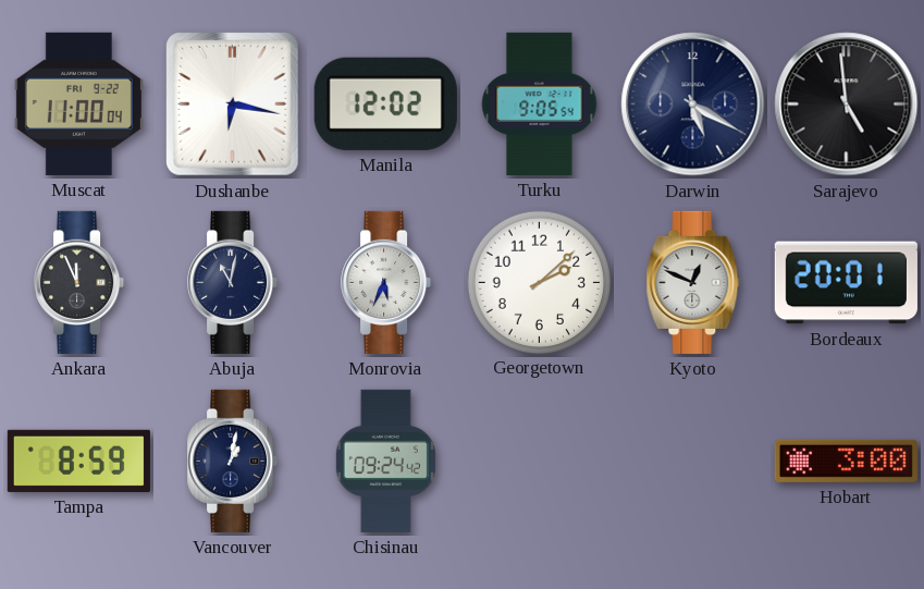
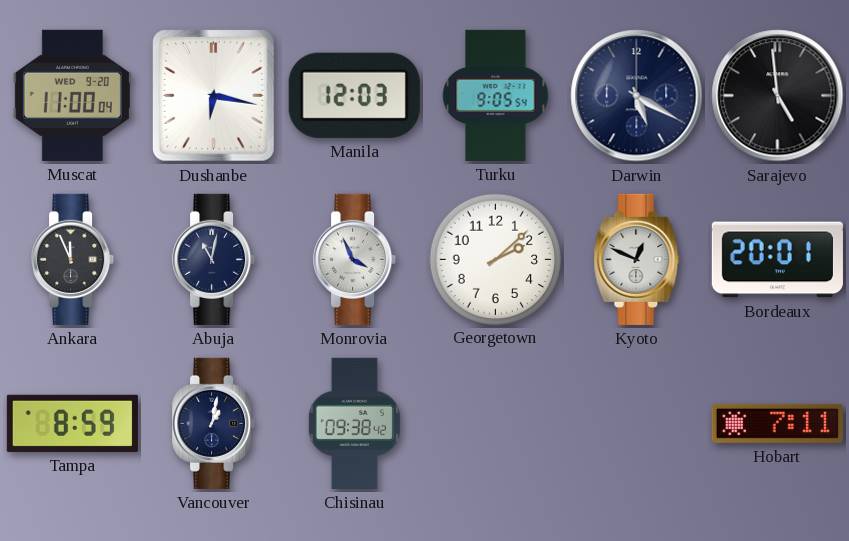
Muscat date: FRI 9-22 -> WED 9-20
Manila: 12:02 -> 12:03
Monrovia: 5:34 -> 3:56
Chisinau: 09:24 -> 09:38
Hobart: 3:00 -> 7:11
